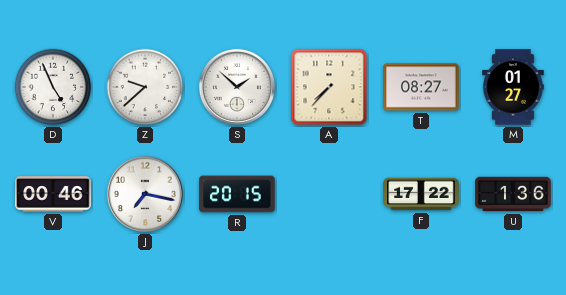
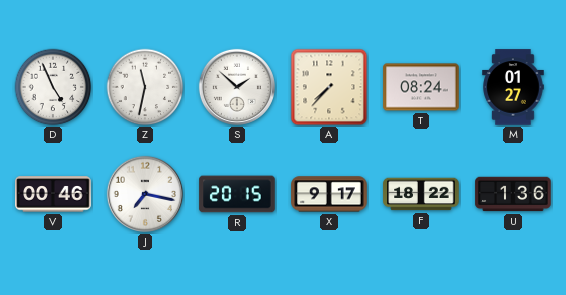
Z: 9:38 -> 11:32
T: 08:27 -> 08:24
X: none -> 9:17
F: 17:22 -> 18:22
